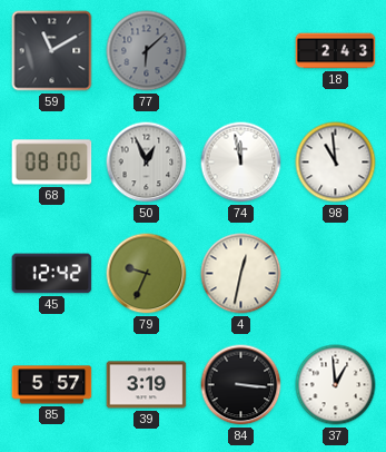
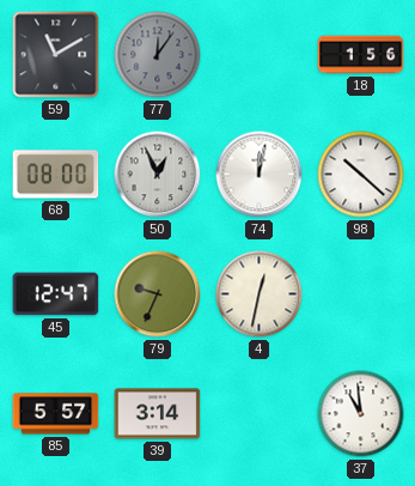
77: 6:08 -> 12:06
18: 2:43 -> 1:56
74: 11:58 -> 12:02
98: 10:59 -> 10:22
45: 12:42 -> 12:47
39: 3:19 -> 3:14
84: 3:16 -> none
37: 12:59 -> 10:59
